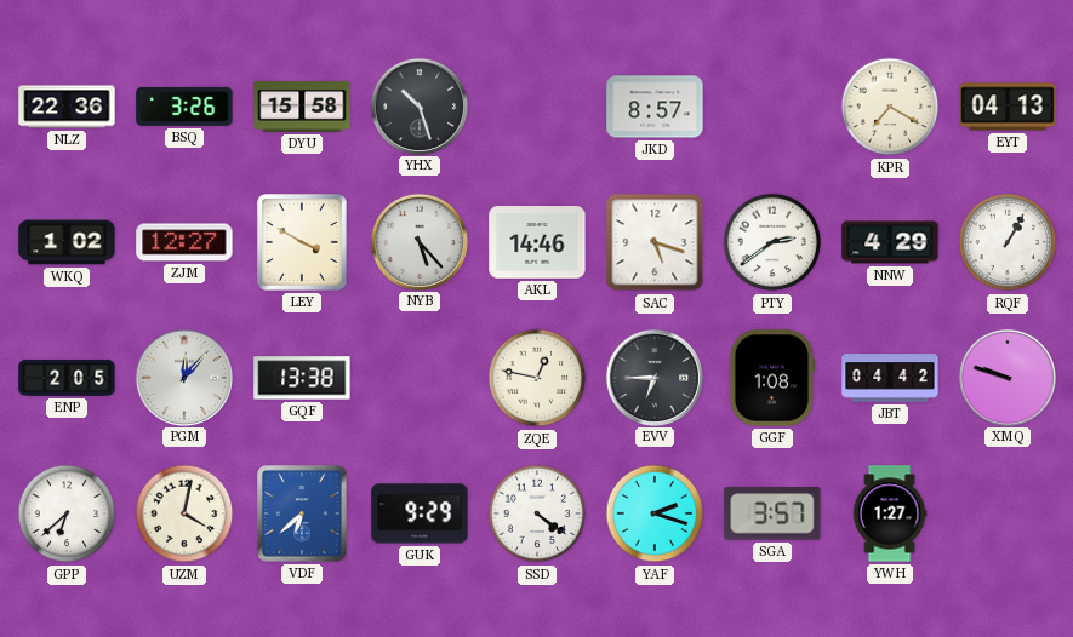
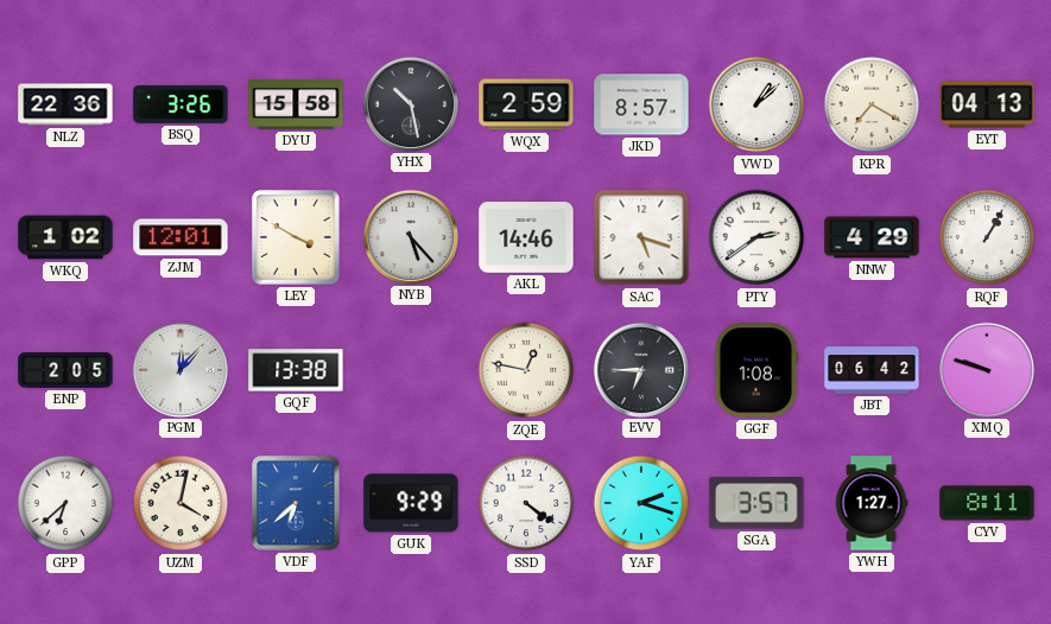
YHX: 10:27 -> 10:28
WQX: none -> 2:59
VWD: none -> 1:08
ZJM: 12:27 -> 12:01
JBT: 04:42 -> 06:42
CYV: none -> 8:11
